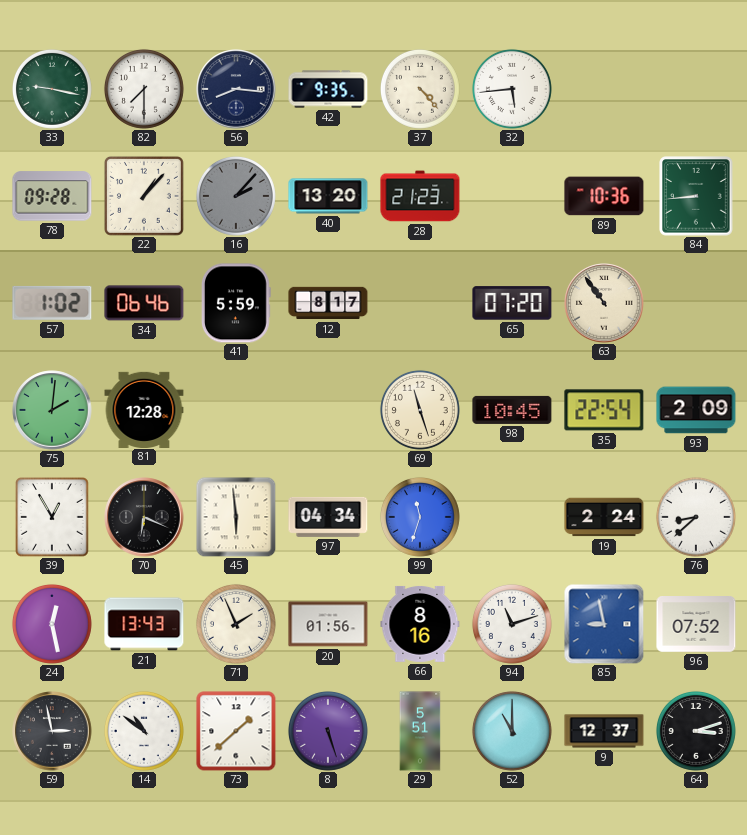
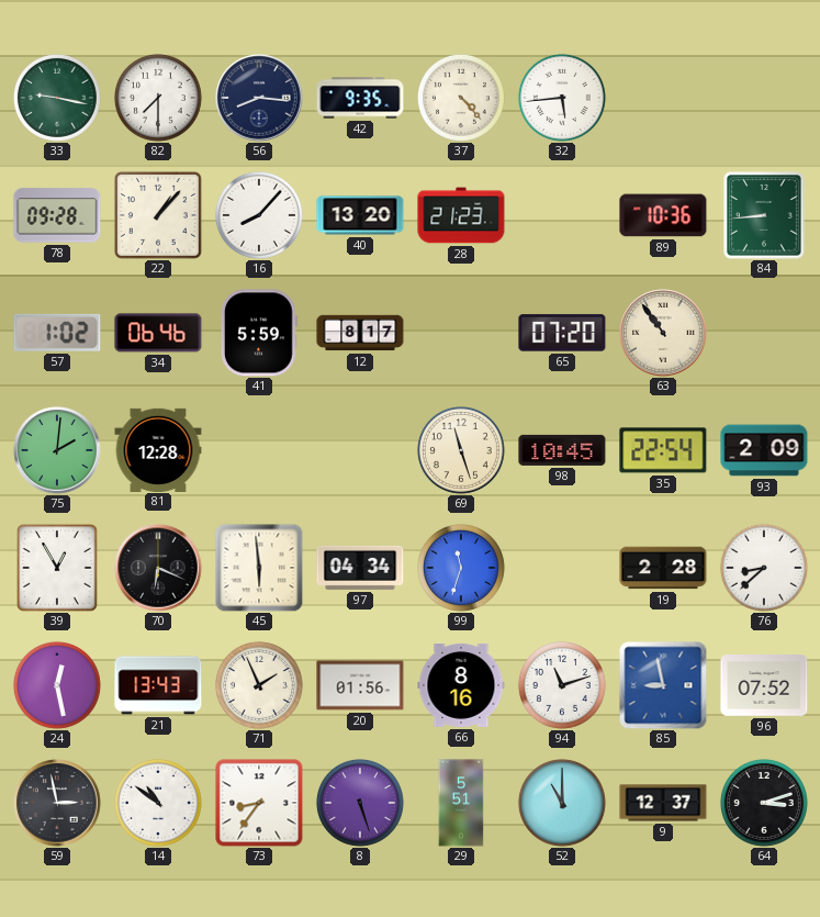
16: 2:07 -> 8:07
16 dial: grey -> white
19: 2:24 -> 2:28
73: 1:38 -> 8:36
